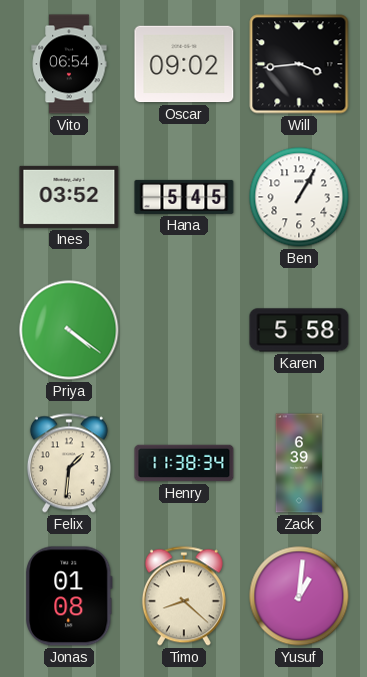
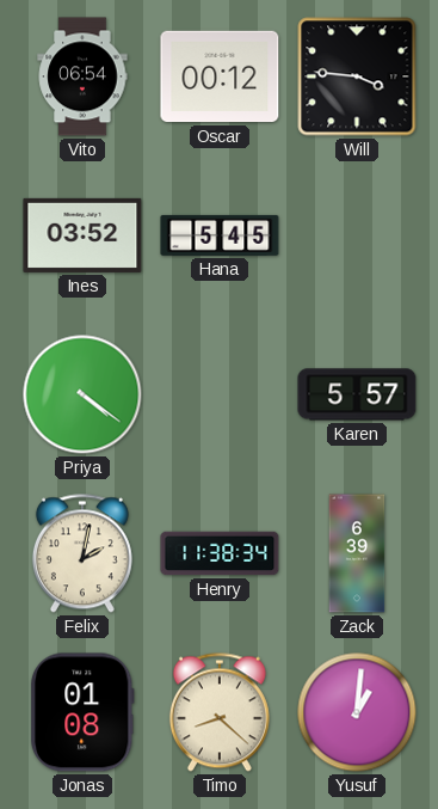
Oscar: 09:02 -> 00:12
Will: 3:44 -> 3:46
Ben: 1:05 -> none
Karen: 5:58 -> 5:57
Felix: 1:31 -> 2:02
